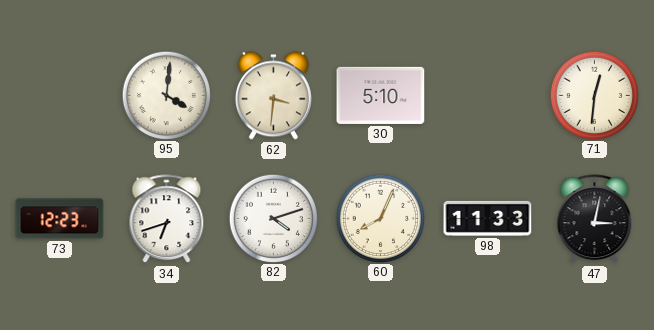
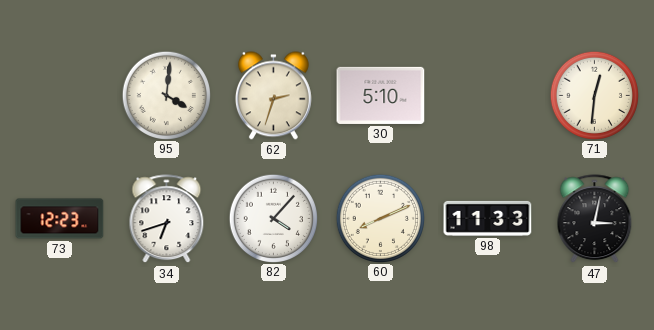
62: 3:31 -> 2:33
82: 4:12 -> 4:07
60: 8:04 -> 8:11
